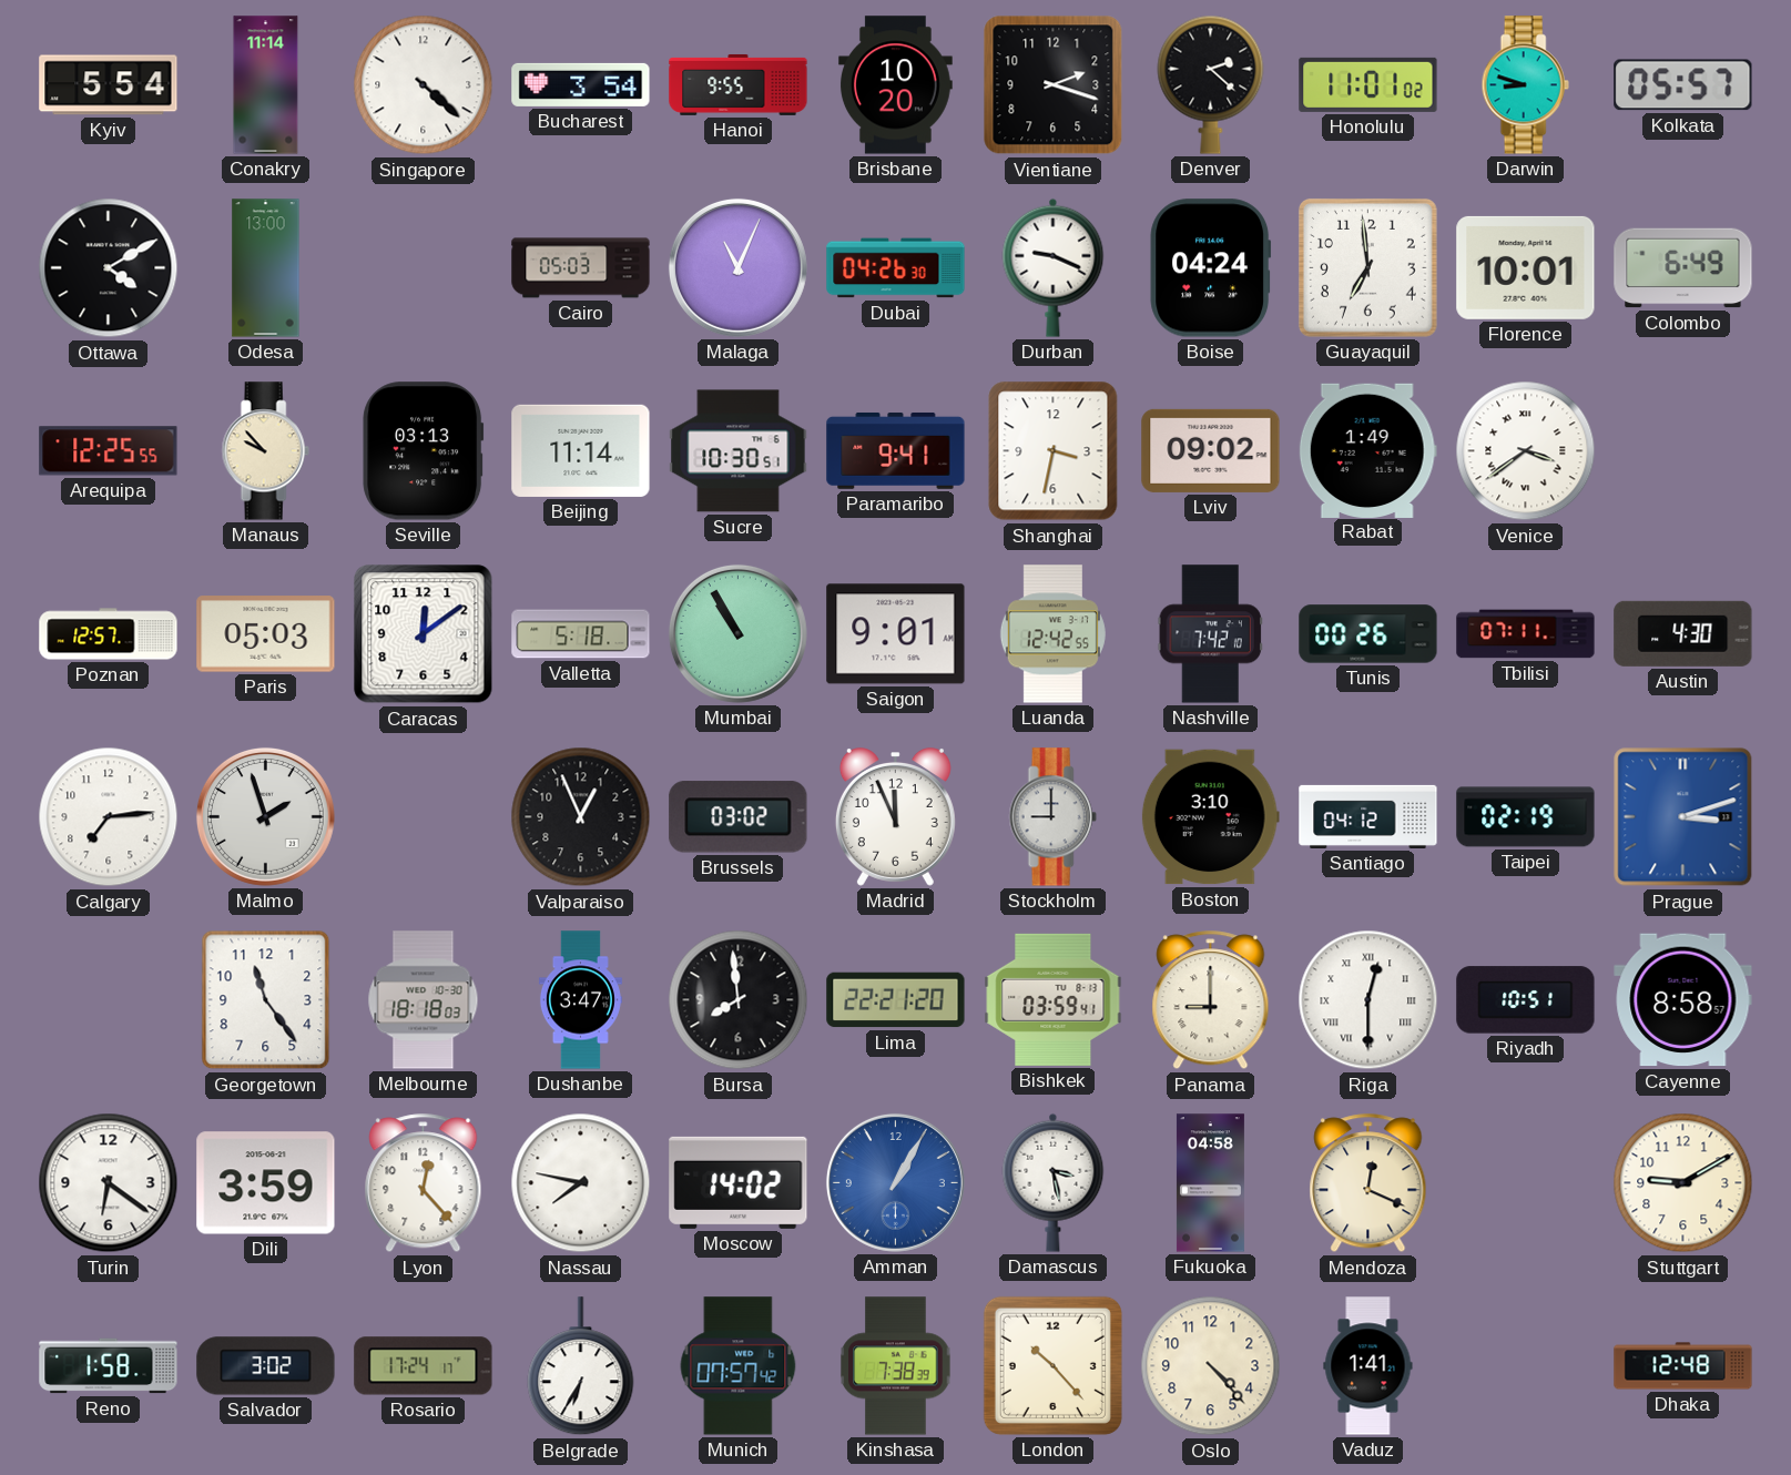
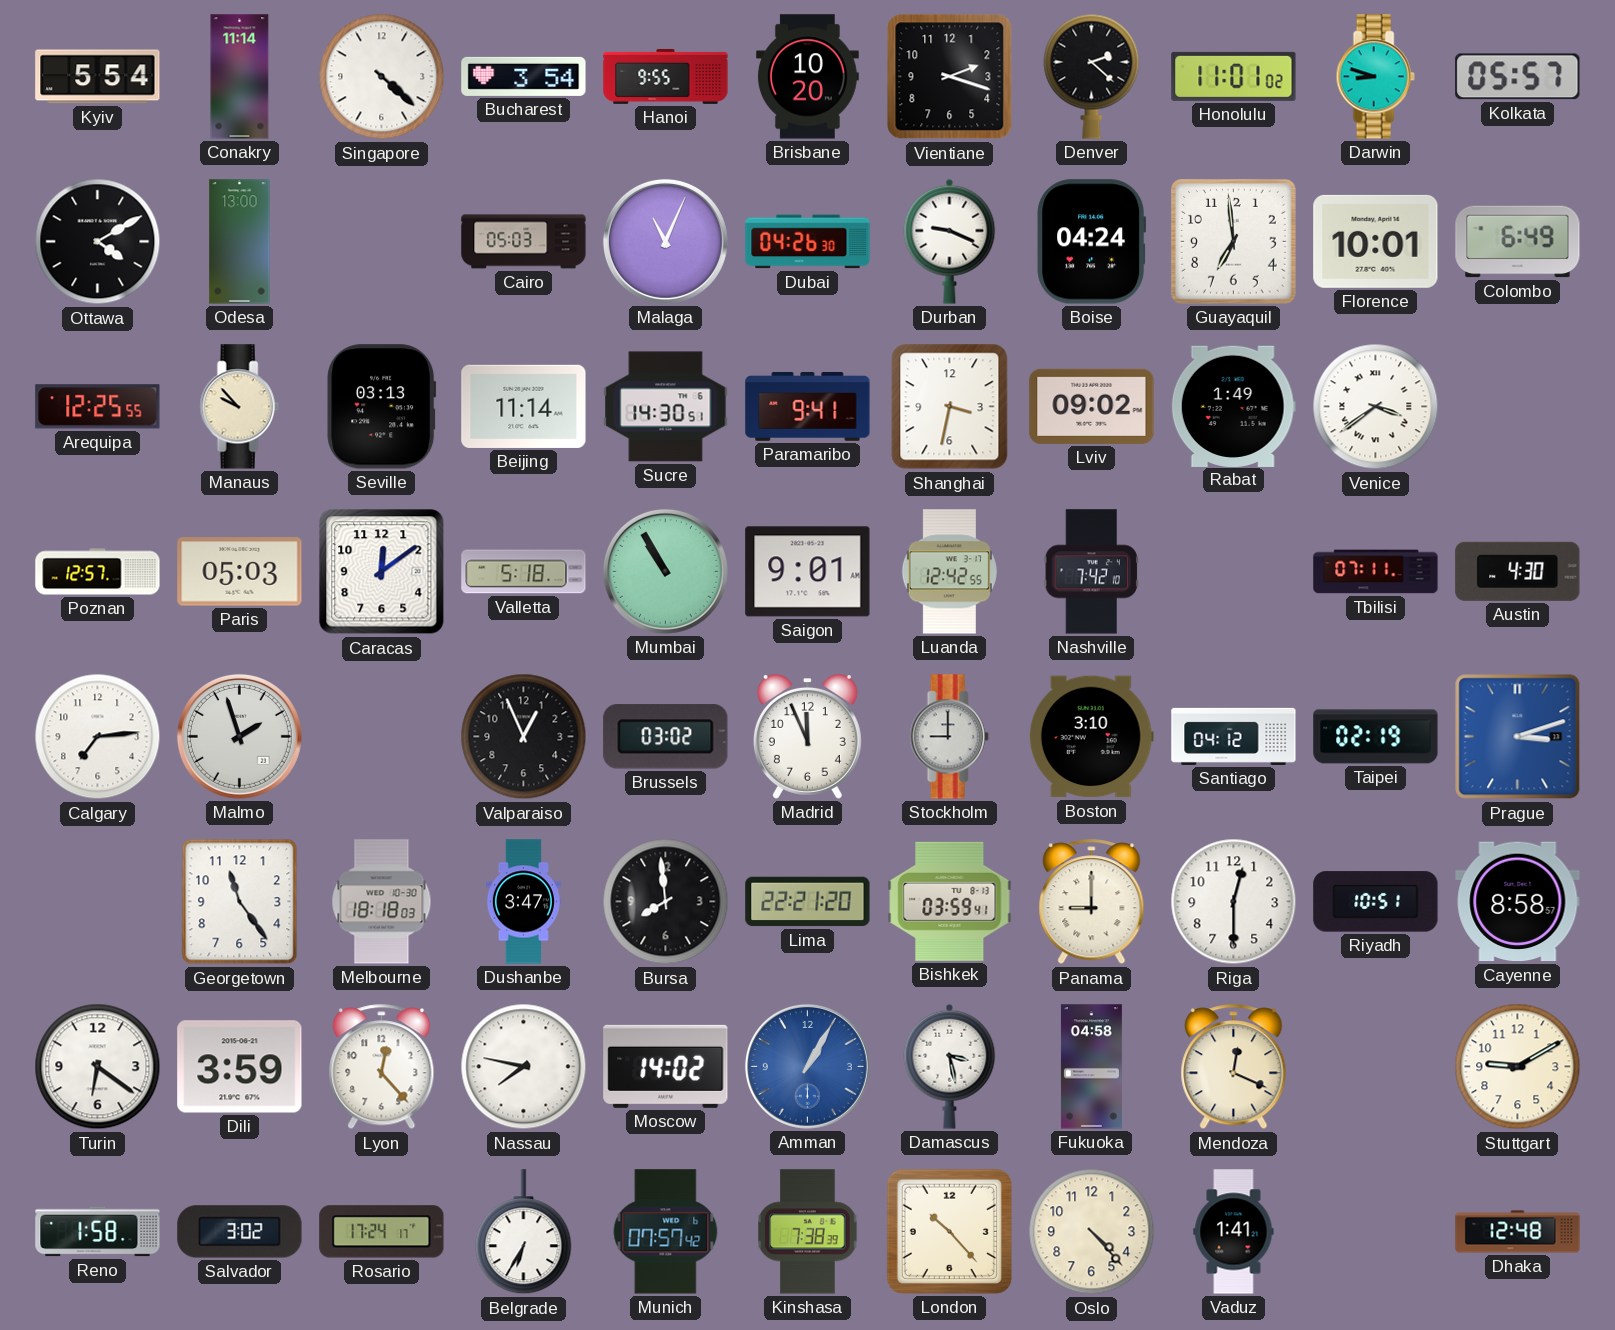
Sucre: 10:30 -> 14:30
Tunis: 00:26 -> none
Riga numerals: Roman -> Arabic
